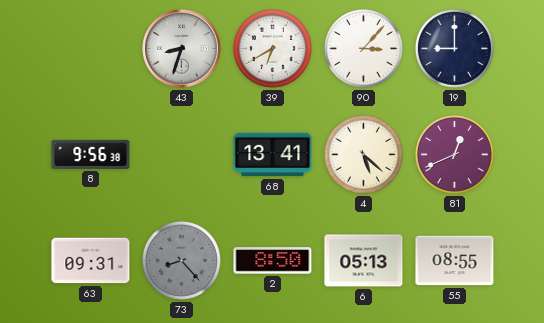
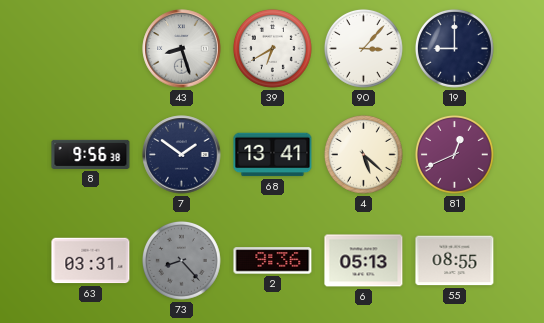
43: 8:33 -> 8:27
7: none -> 1:51
63: 09:31 -> 03:31
2: 8:50 -> 9:36
